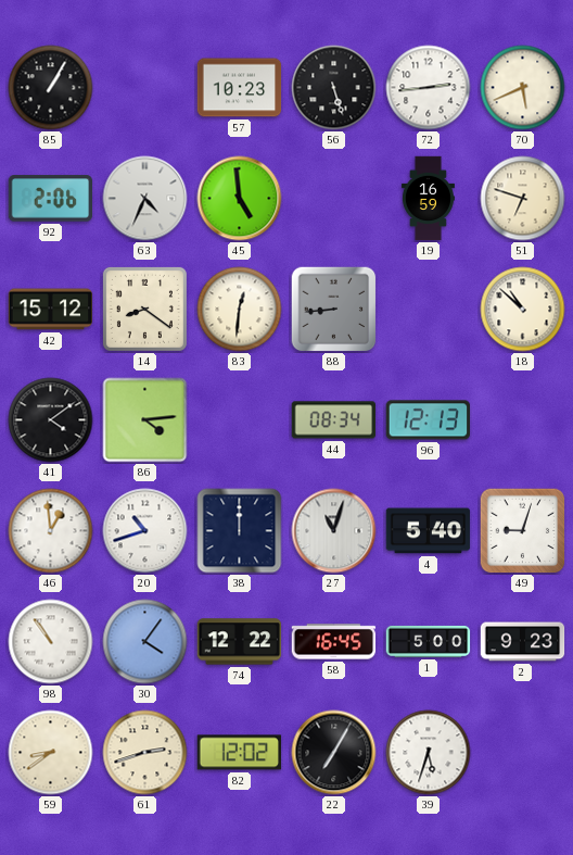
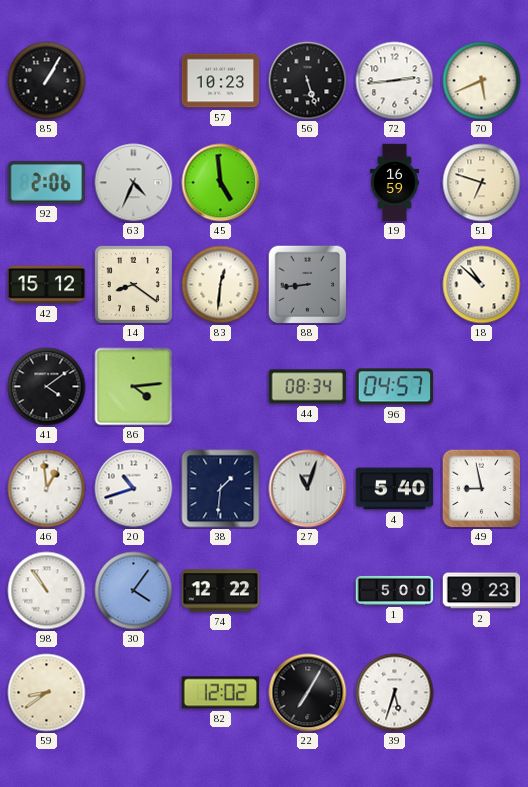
96: 12:13 -> 04:57
38: 12:00 -> 1:31
49: 9:03 -> 8:58
58: 16:45 -> none
61: 2:42 -> none
